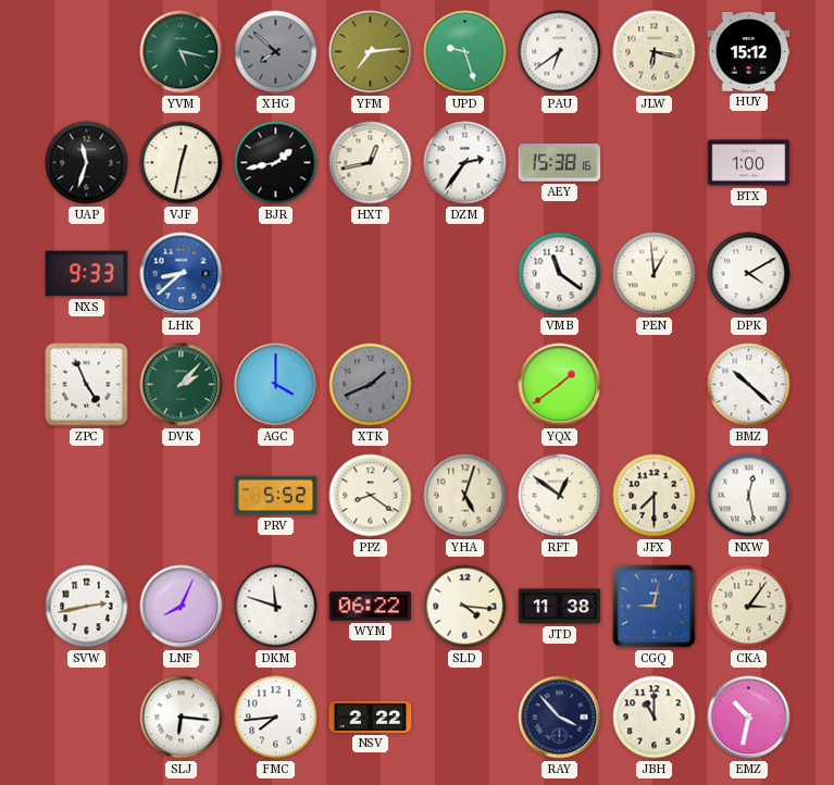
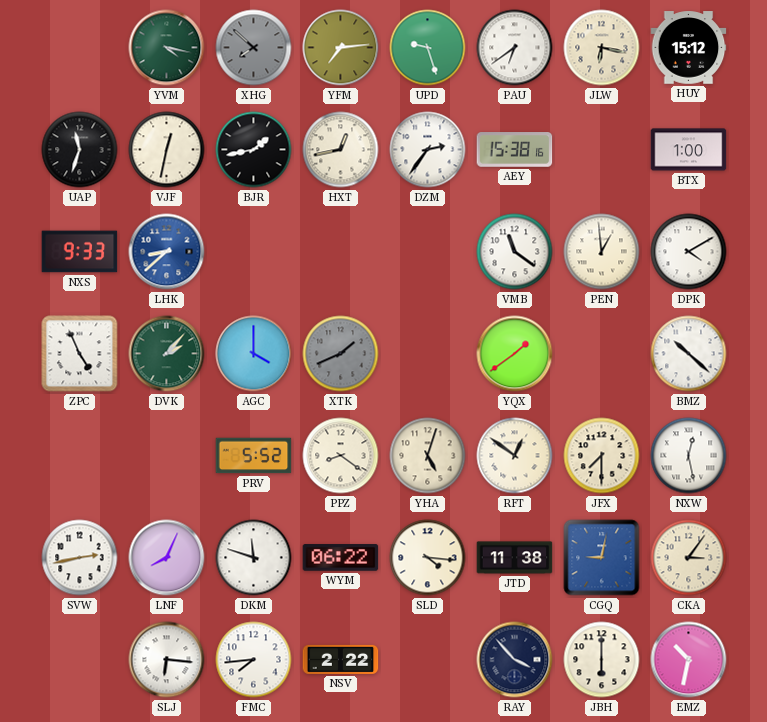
YVM: 5:17 -> 4:17
JBH: 11:00 -> 6:00
